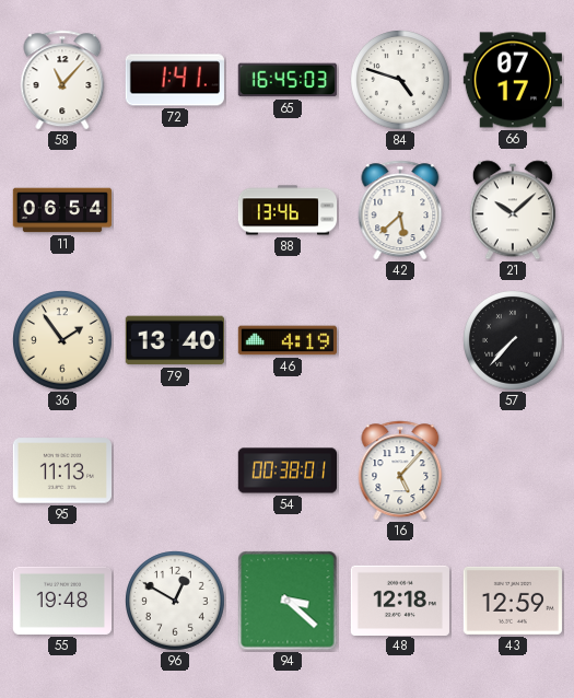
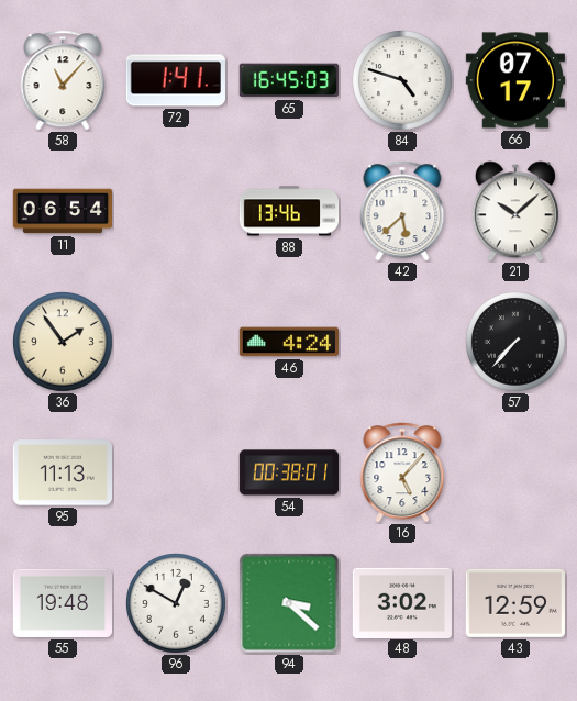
79: 13:40 -> none
46: 4:19 -> 4:24
48: 12:18 -> 3:02
